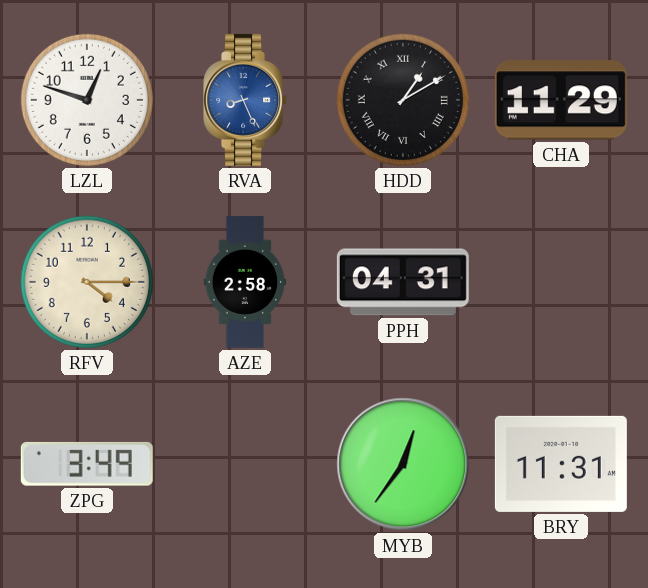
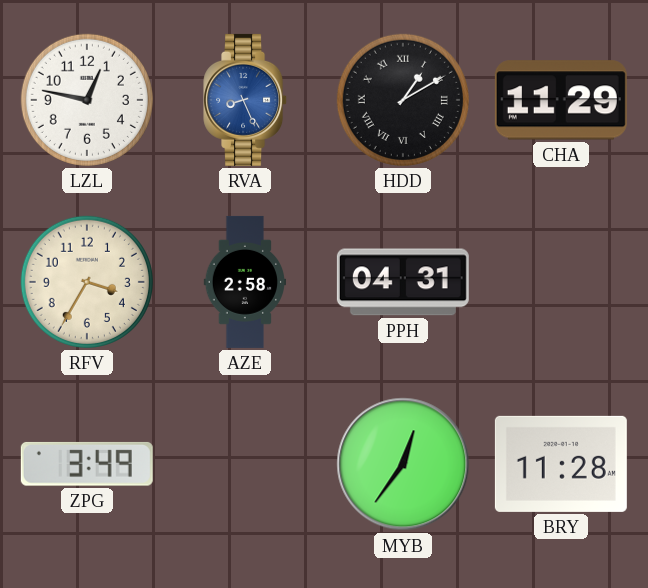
LZL: 12:48 -> 12:47
RFV: 4:15 -> 3:35
BRY: 11:31 -> 11:28
